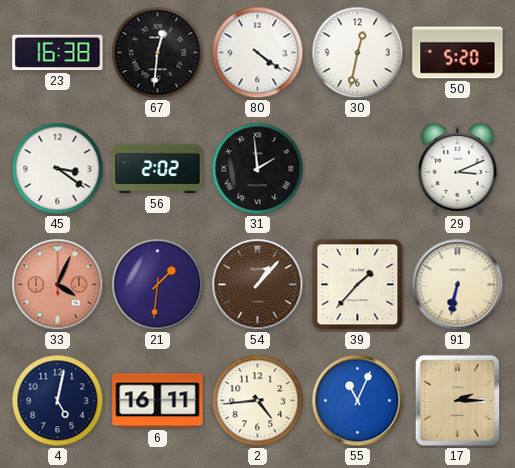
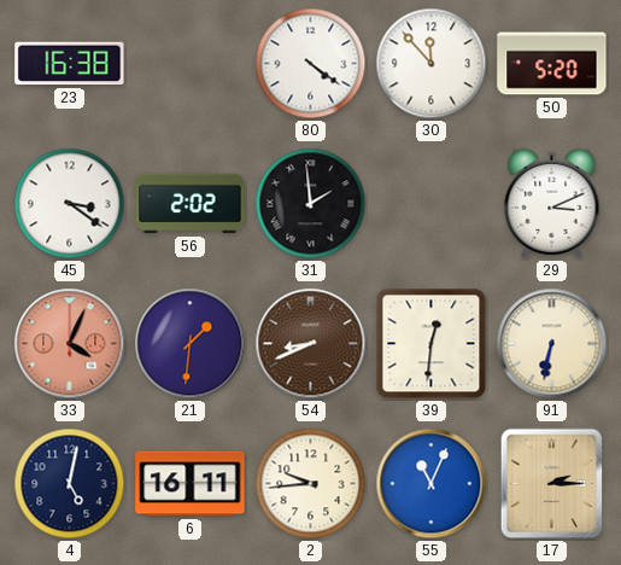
67: 12:31 -> none
30: 12:32 -> 11:53
54: 1:07 -> 8:41
39: 1:37 -> 12:31
2: 4:44 -> 9:44
